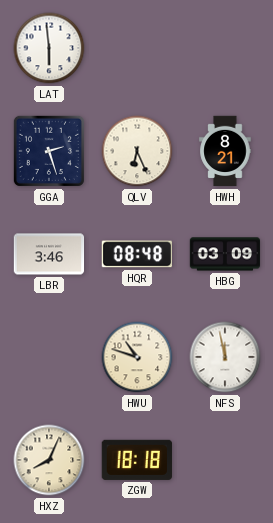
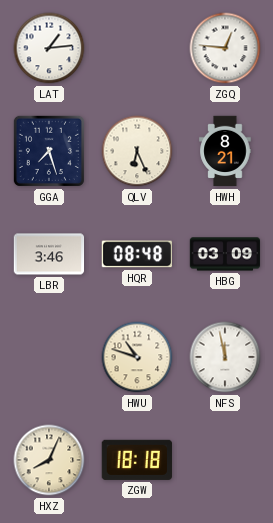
LAT: 5:59 -> 1:14
ZGQ: none -> 12:46
GGA: 2:27 -> 7:27
